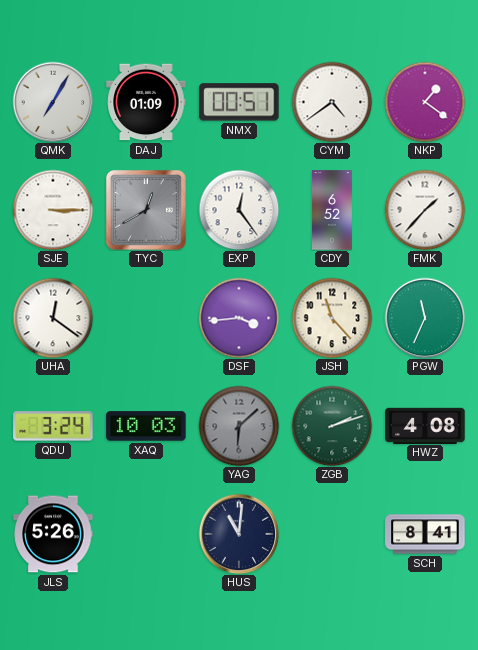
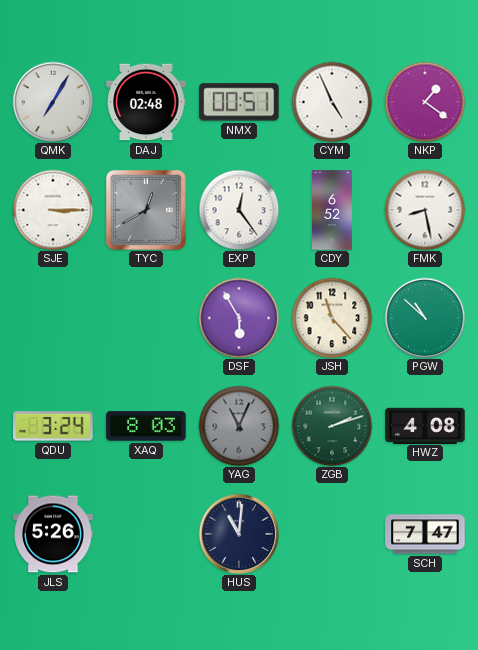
DAJ: 01:09 -> 02:48
CYM: 4:39 -> 4:56
FMK: 1:37 -> 8:28
UHA: 12:21 -> none
DSF: 3:44 -> 5:55
PGW: 11:34 -> 10:52
XAQ: 10:03 -> 8:03
YAG: 6:08 -> 11:04
SCH: 8:41 -> 7:47
